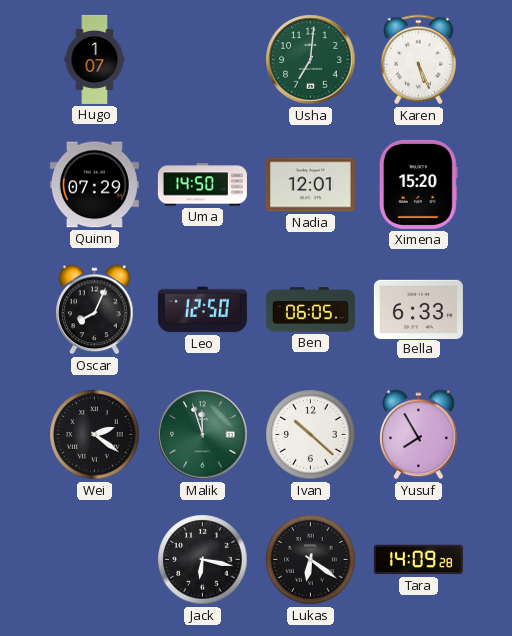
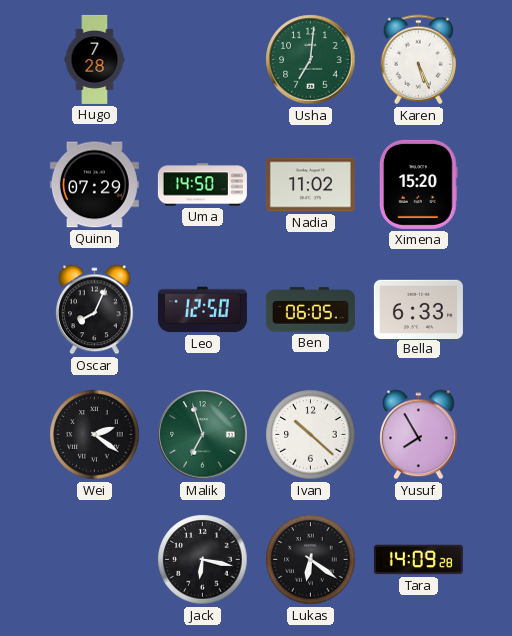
Hugo: 1:07 -> 7:28
Nadia: 12:01 -> 11:02
Malik: 11:57 -> 6:57
